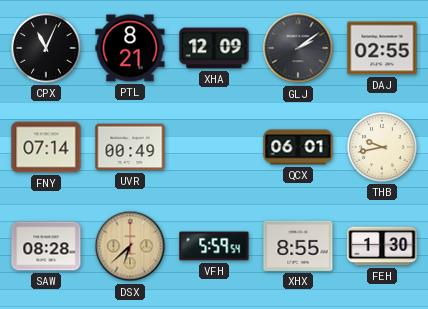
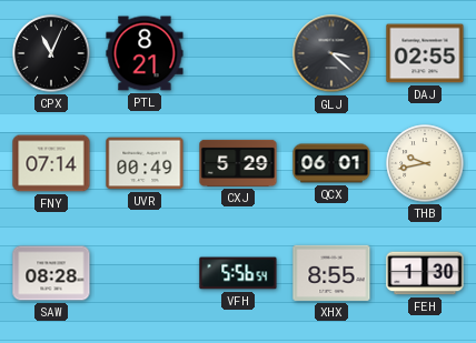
XHA: 12:09 -> none
GLJ: 2:09 -> 3:22
CXJ: none -> 5:29
DSX: 6:38 -> none
VFH: 5:59 -> 5:56
